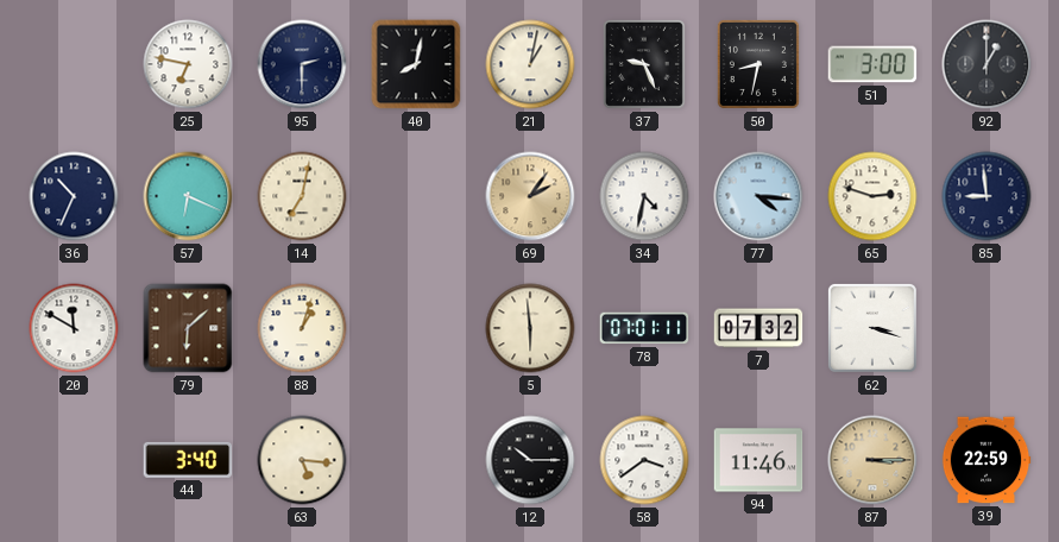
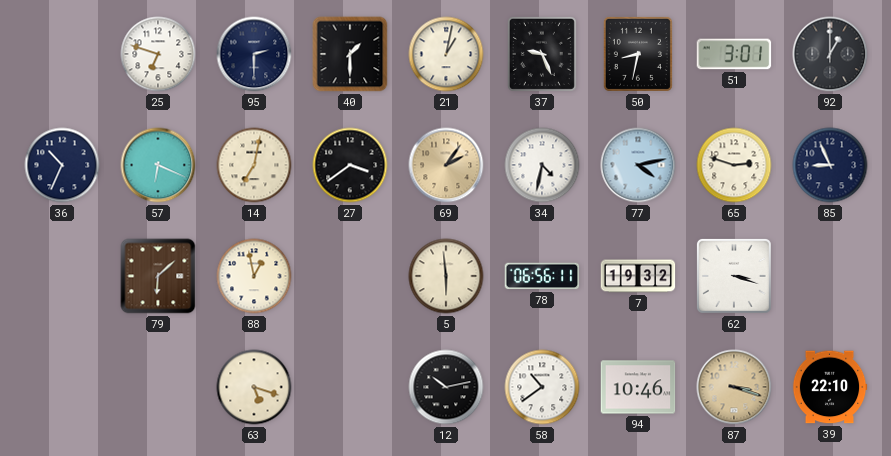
25: 6:47 -> 6:48
40: 8:02 -> 1:30
51: 3:00 -> 3:01
27: none -> 3:39
77: 4:16 -> 4:13
85: 8:59 -> 8:56
20: 11:50 -> none
88: 1:03 -> 12:58
78: 07:01 -> 06:56
7: 07:32 -> 19:32
44: 3:40 -> none
63: 5:16 -> 5:18
12: 10:15 -> 10:13
58: 3:39 -> 10:39
94: 11:46 -> 10:46
87: 3:15 -> 3:18
39: 22:59 -> 22:10
